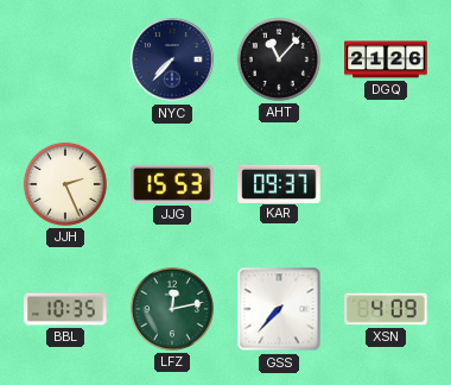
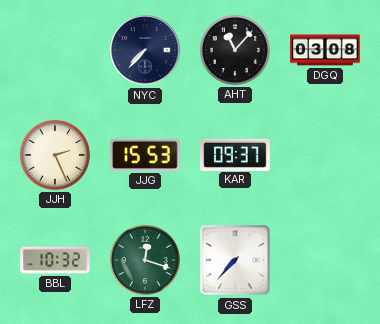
DGQ: 21:26 -> 03:08
BBL: 10:35 -> 10:32
LFZ: 12:13 -> 12:18
XSN: 4:09 -> none
